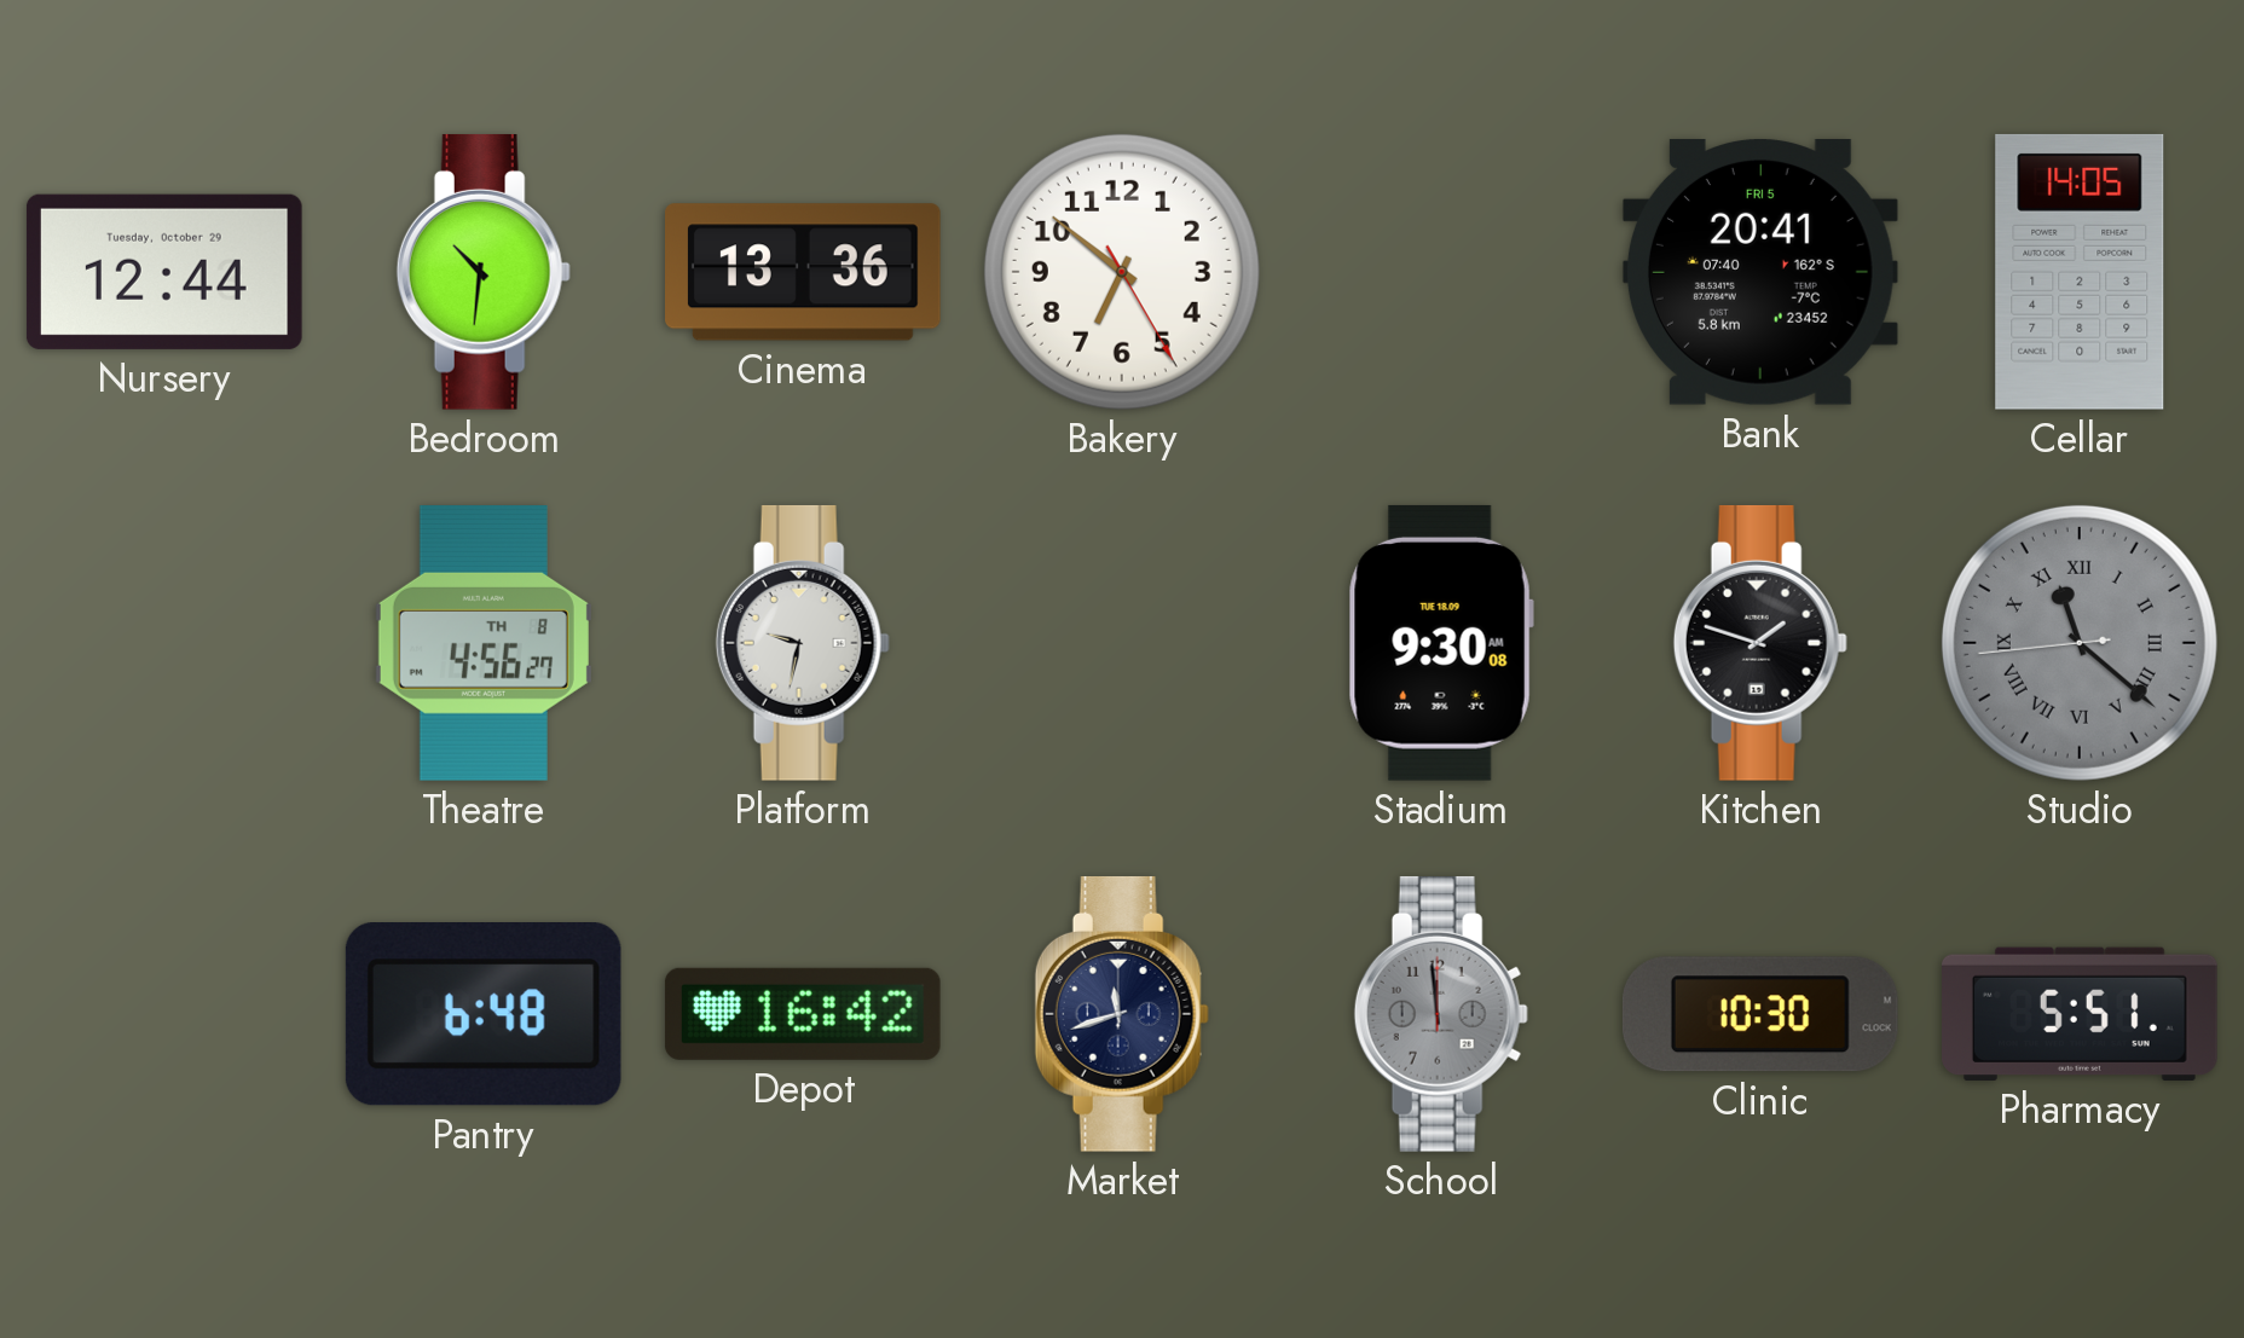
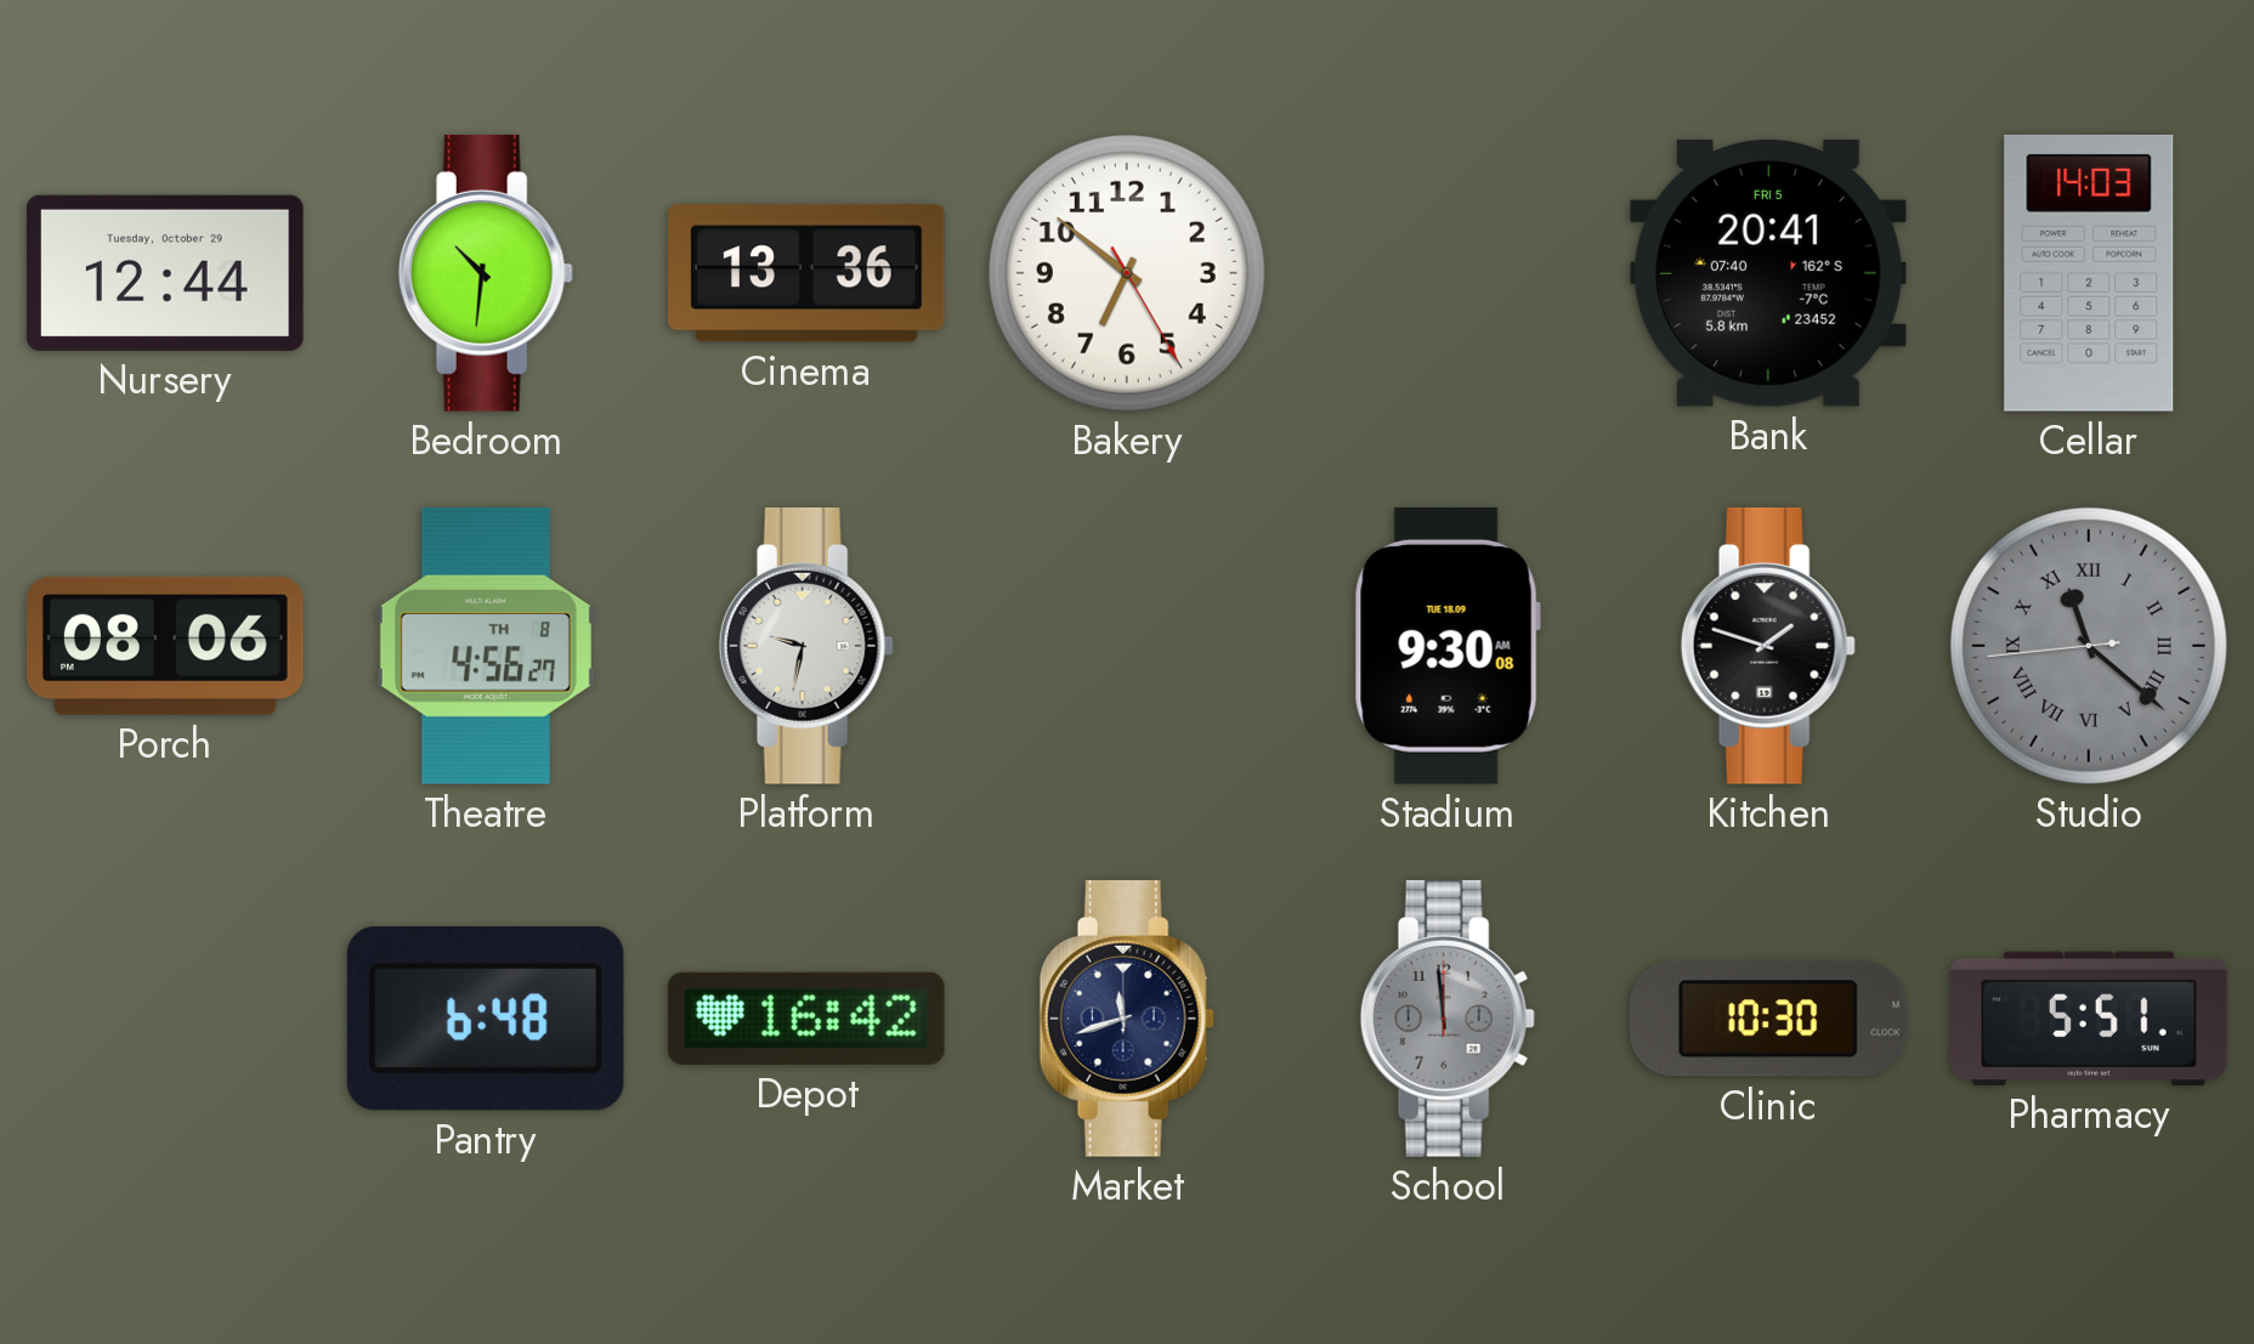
Cellar: 14:05 -> 14:03
Porch: none -> 08:06
